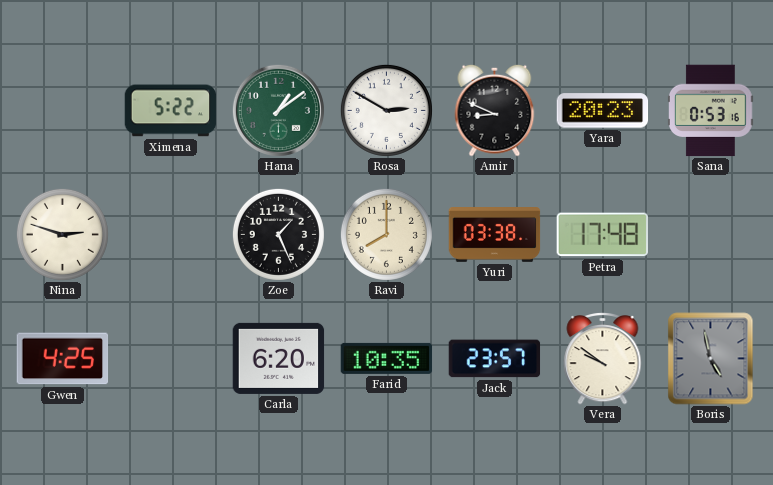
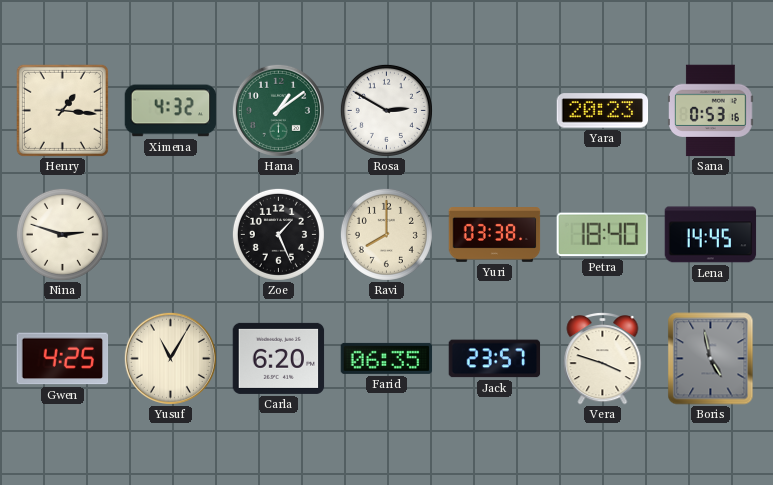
Henry: none -> 1:16
Ximena: 5:22 -> 4:32
Amir: 8:49 -> none
Petra: 17:48 -> 18:40
Lena: none -> 14:45
Yusuf: none -> 11:05
Farid: 10:35 -> 06:35
Vera: 9:51 -> 3:48
